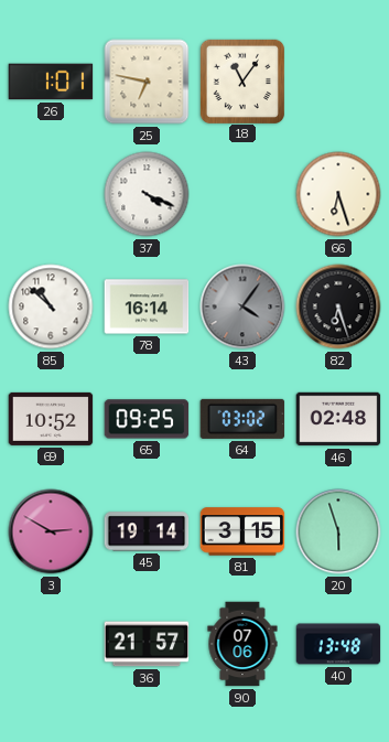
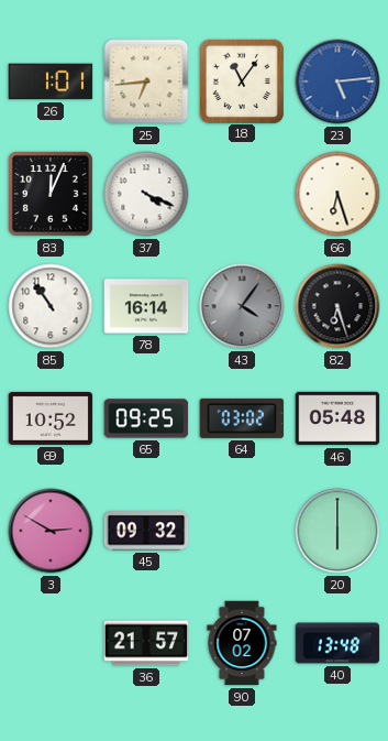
25: 6:47 -> 6:44
23: none -> 5:14
83: none -> 12:04
85: 10:52 -> 10:54
46: 02:48 -> 05:48
45: 19:14 -> 09:32
81: 3:15 -> none
20: 5:57 -> 6:00
90: 07:06 -> 07:02
